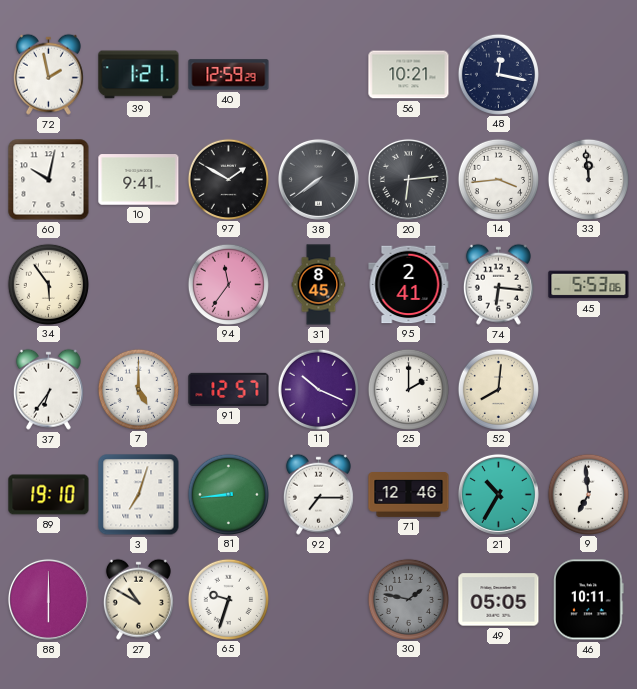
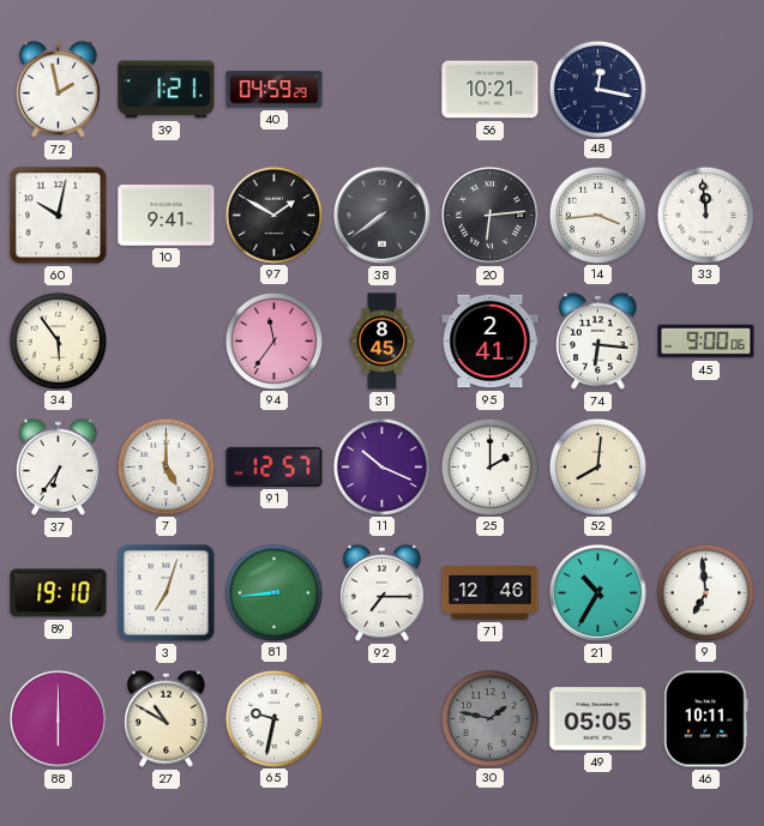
40: 12:59 -> 04:59
45: 5:53 -> 9:00
65: 9:33 -> 9:32
